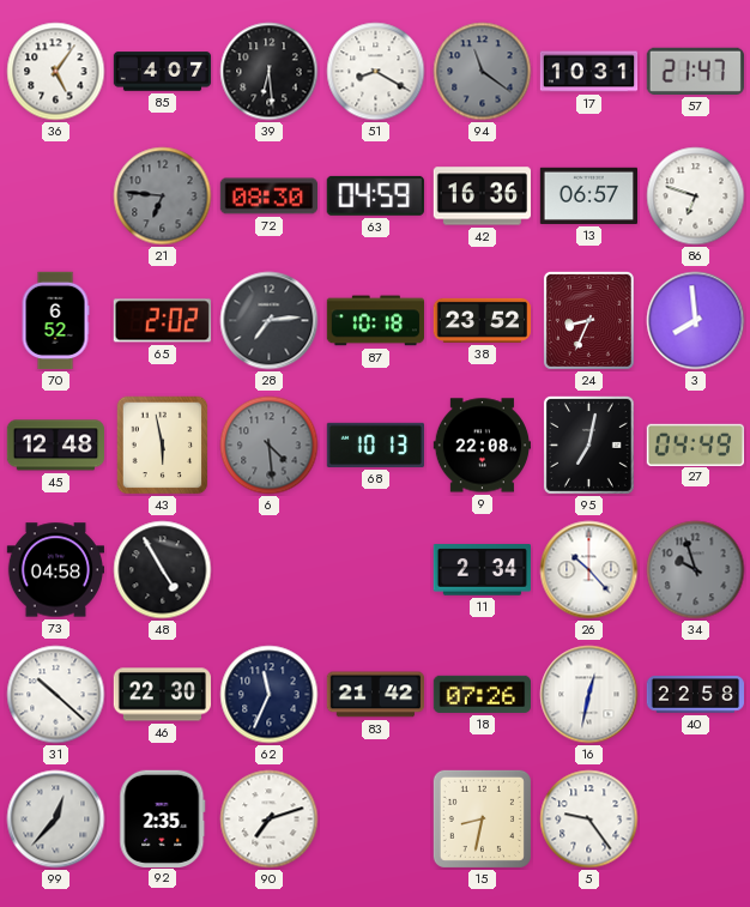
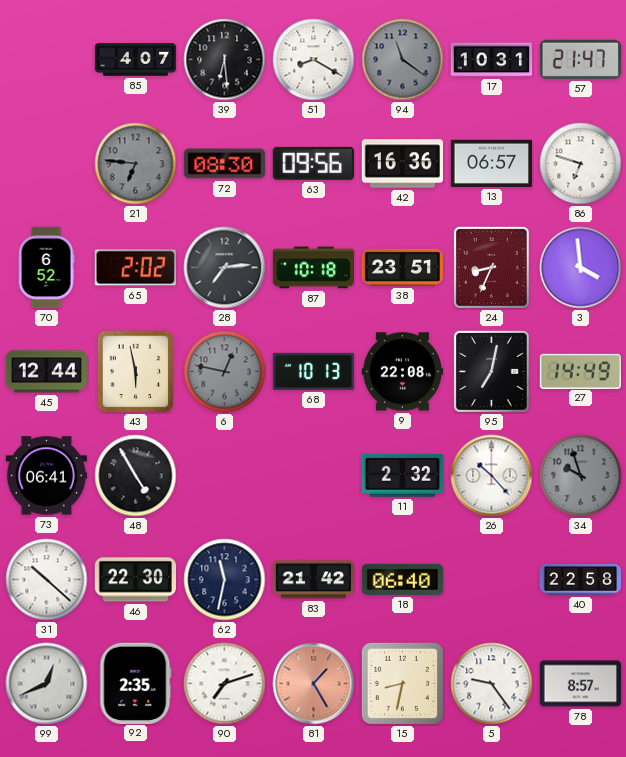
36: 5:06 -> none
63: 04:59 -> 09:56
38: 23:52 -> 23:51
3: 7:59 -> 3:59
45: 12:48 -> 12:44
6: 4:29 -> 12:47
27: 04:49 -> 14:49
73: 04:58 -> 06:41
11: 2:34 -> 2:32
62: 11:34 -> 11:32
18: 07:26 -> 06:40
16: 12:32 -> none
99: 12:37 -> 12:41
81: none -> 1:25
78: none -> 8:57
